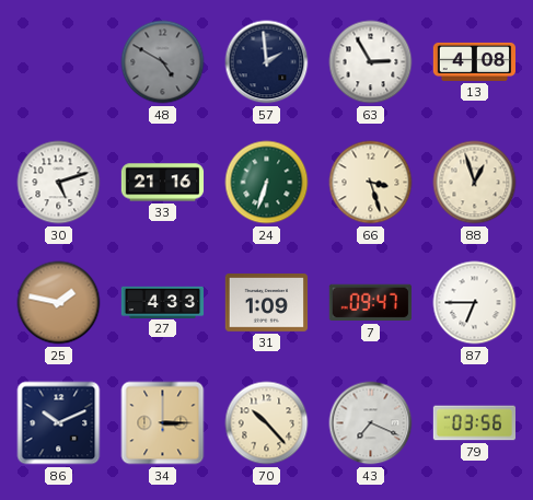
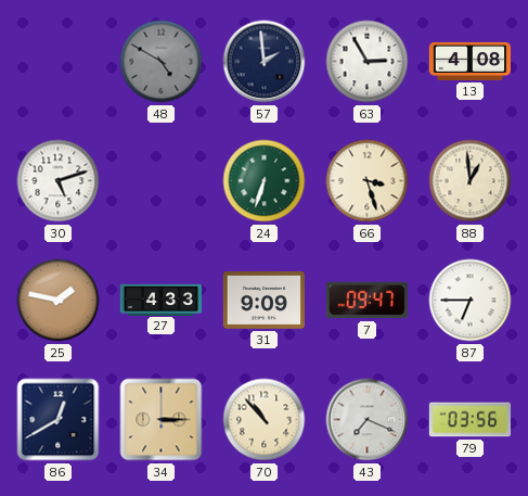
33: 21:16 -> none
88: 12:57 -> 12:59
31: 1:09 -> 9:09
86: 10:11 -> 12:40
70: 10:23 -> 10:53
